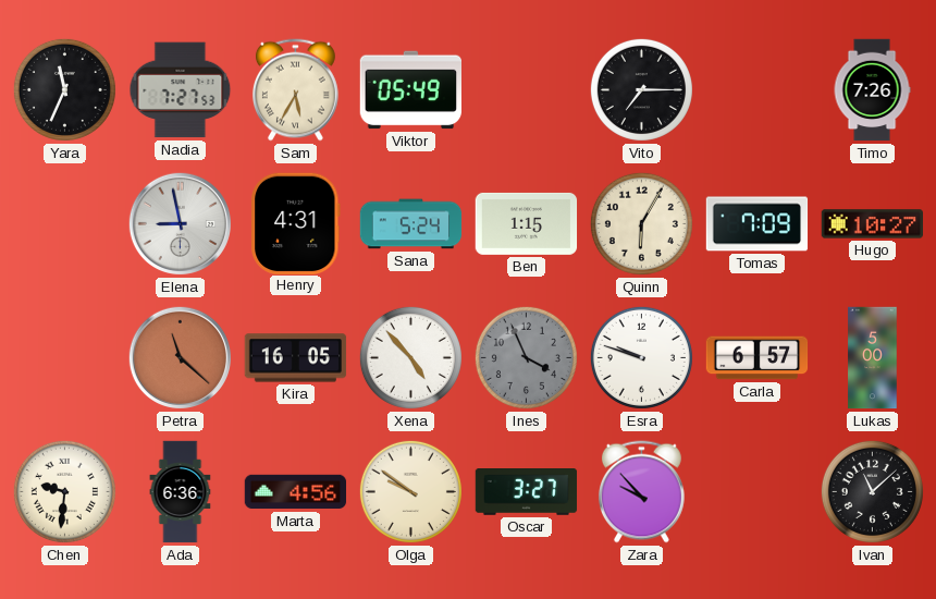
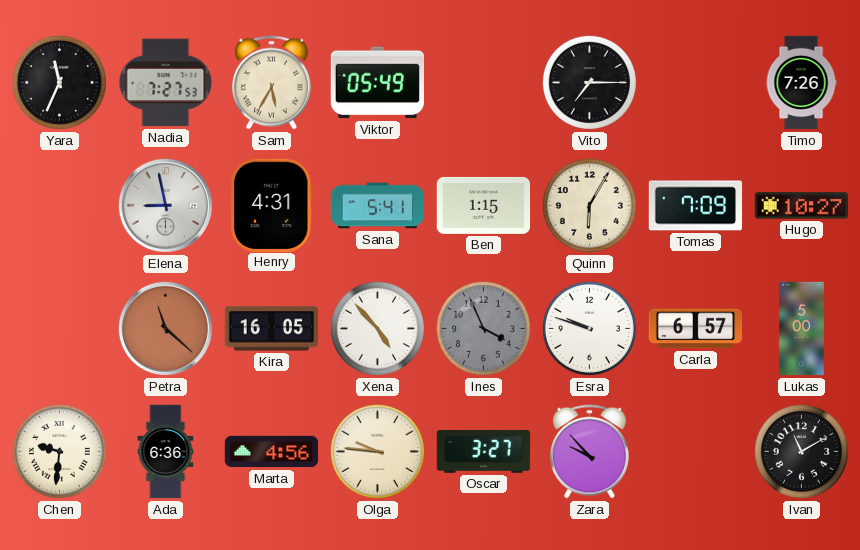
Sana: 5:24 -> 5:41
Olga: 9:51 -> 9:46
Ivan: 11:08 -> 11:10
